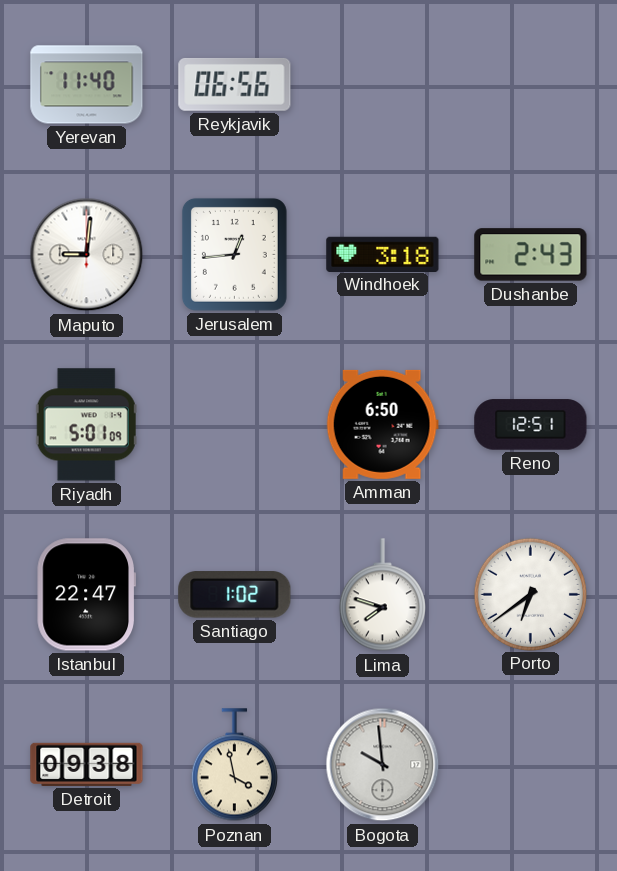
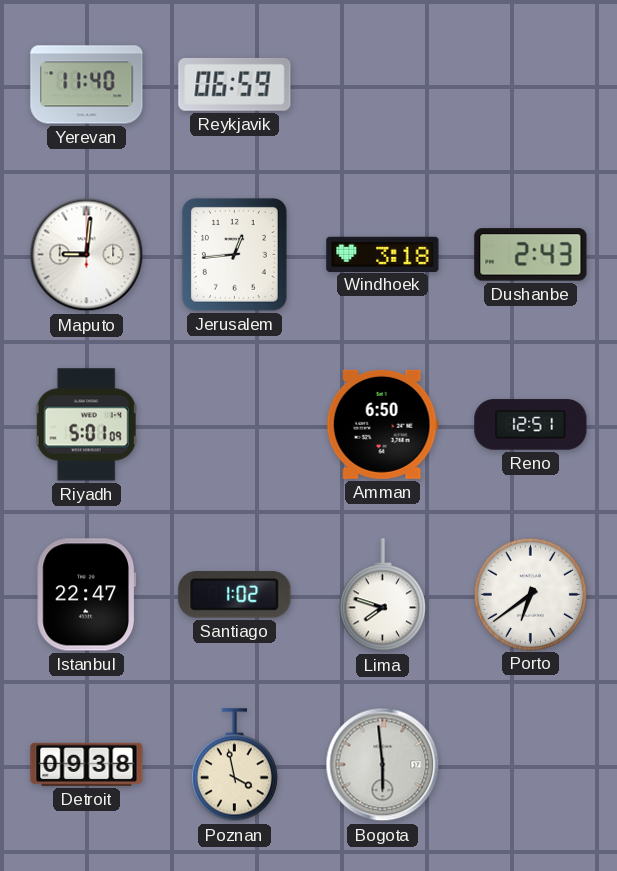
Reykjavik: 06:56 -> 06:59
Bogota: 9:59 -> 5:59
